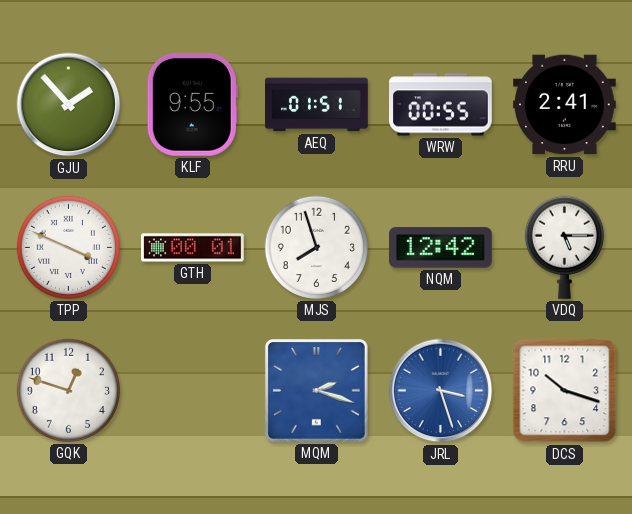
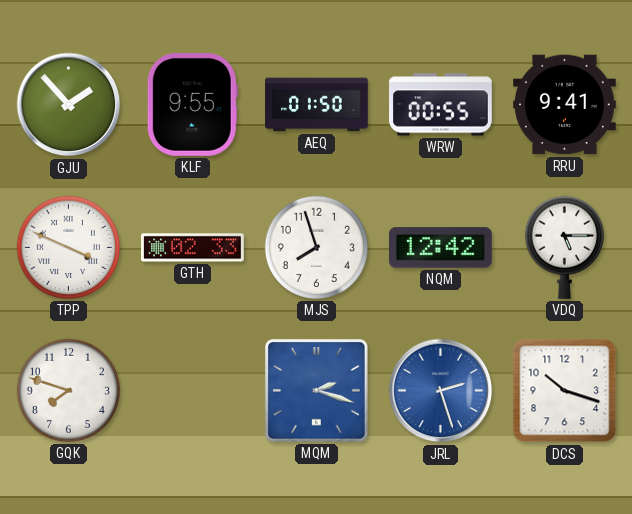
AEQ: 01:51 -> 01:50
RRU: 2:41 -> 9:41
GTH: 00:01 -> 02:33
GQK: 12:48 -> 7:48
JRL: 3:27 -> 2:27
